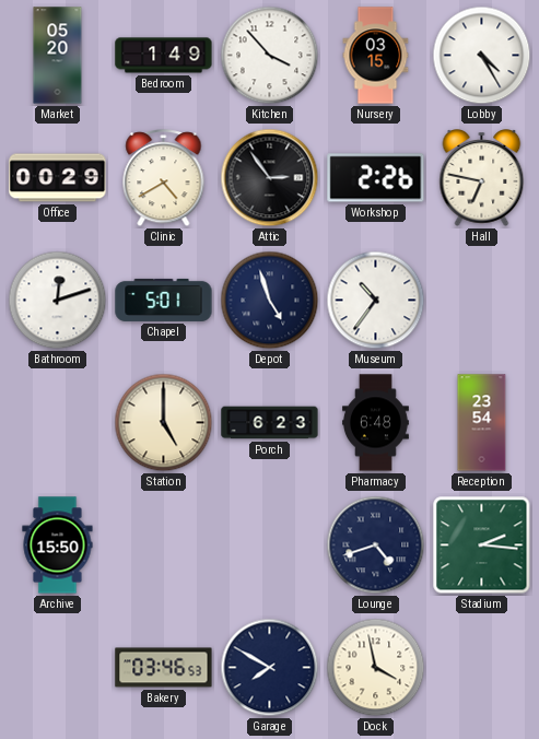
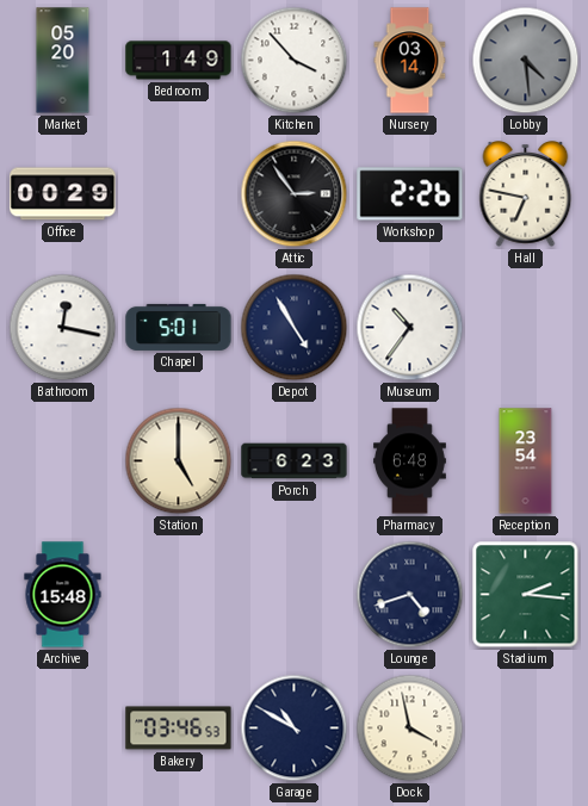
Nursery: 03:15 -> 03:14
Lobby: 4:25 -> 4:29
Lobby dial: white -> grey
Clinic: 4:40 -> none
Bathroom: 12:12 -> 12:17
Depot: 4:57 -> 4:55
Archive: 15:50 -> 15:48
Garage: 7:50 -> 10:50
